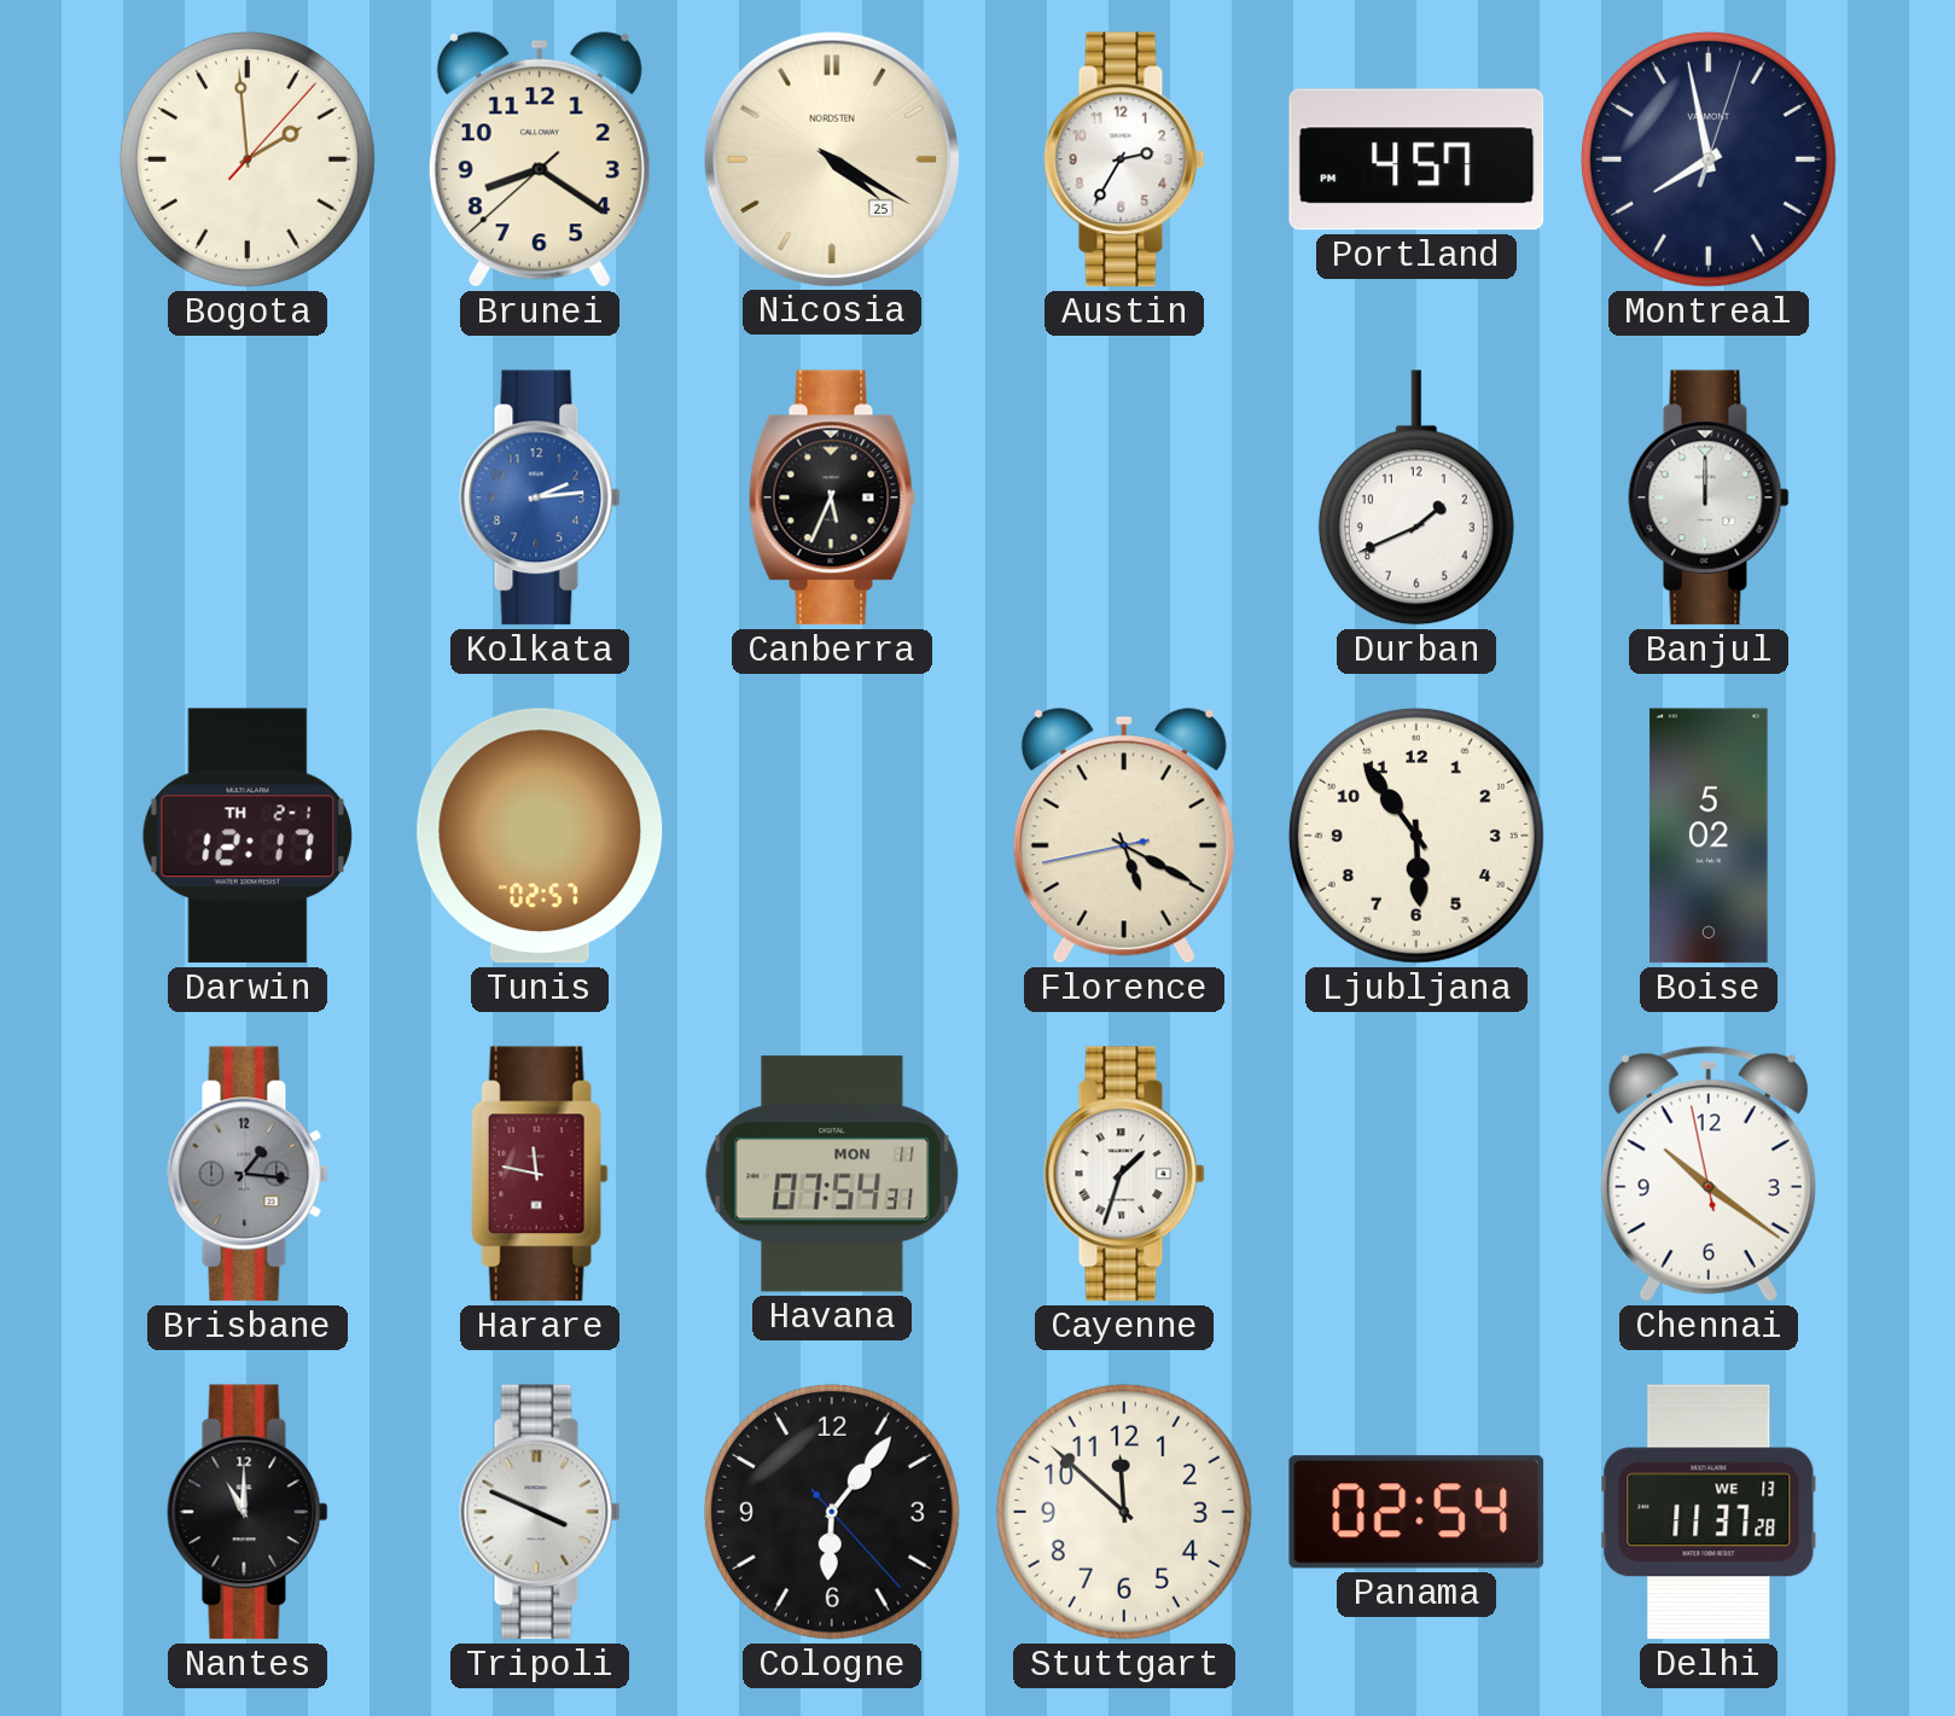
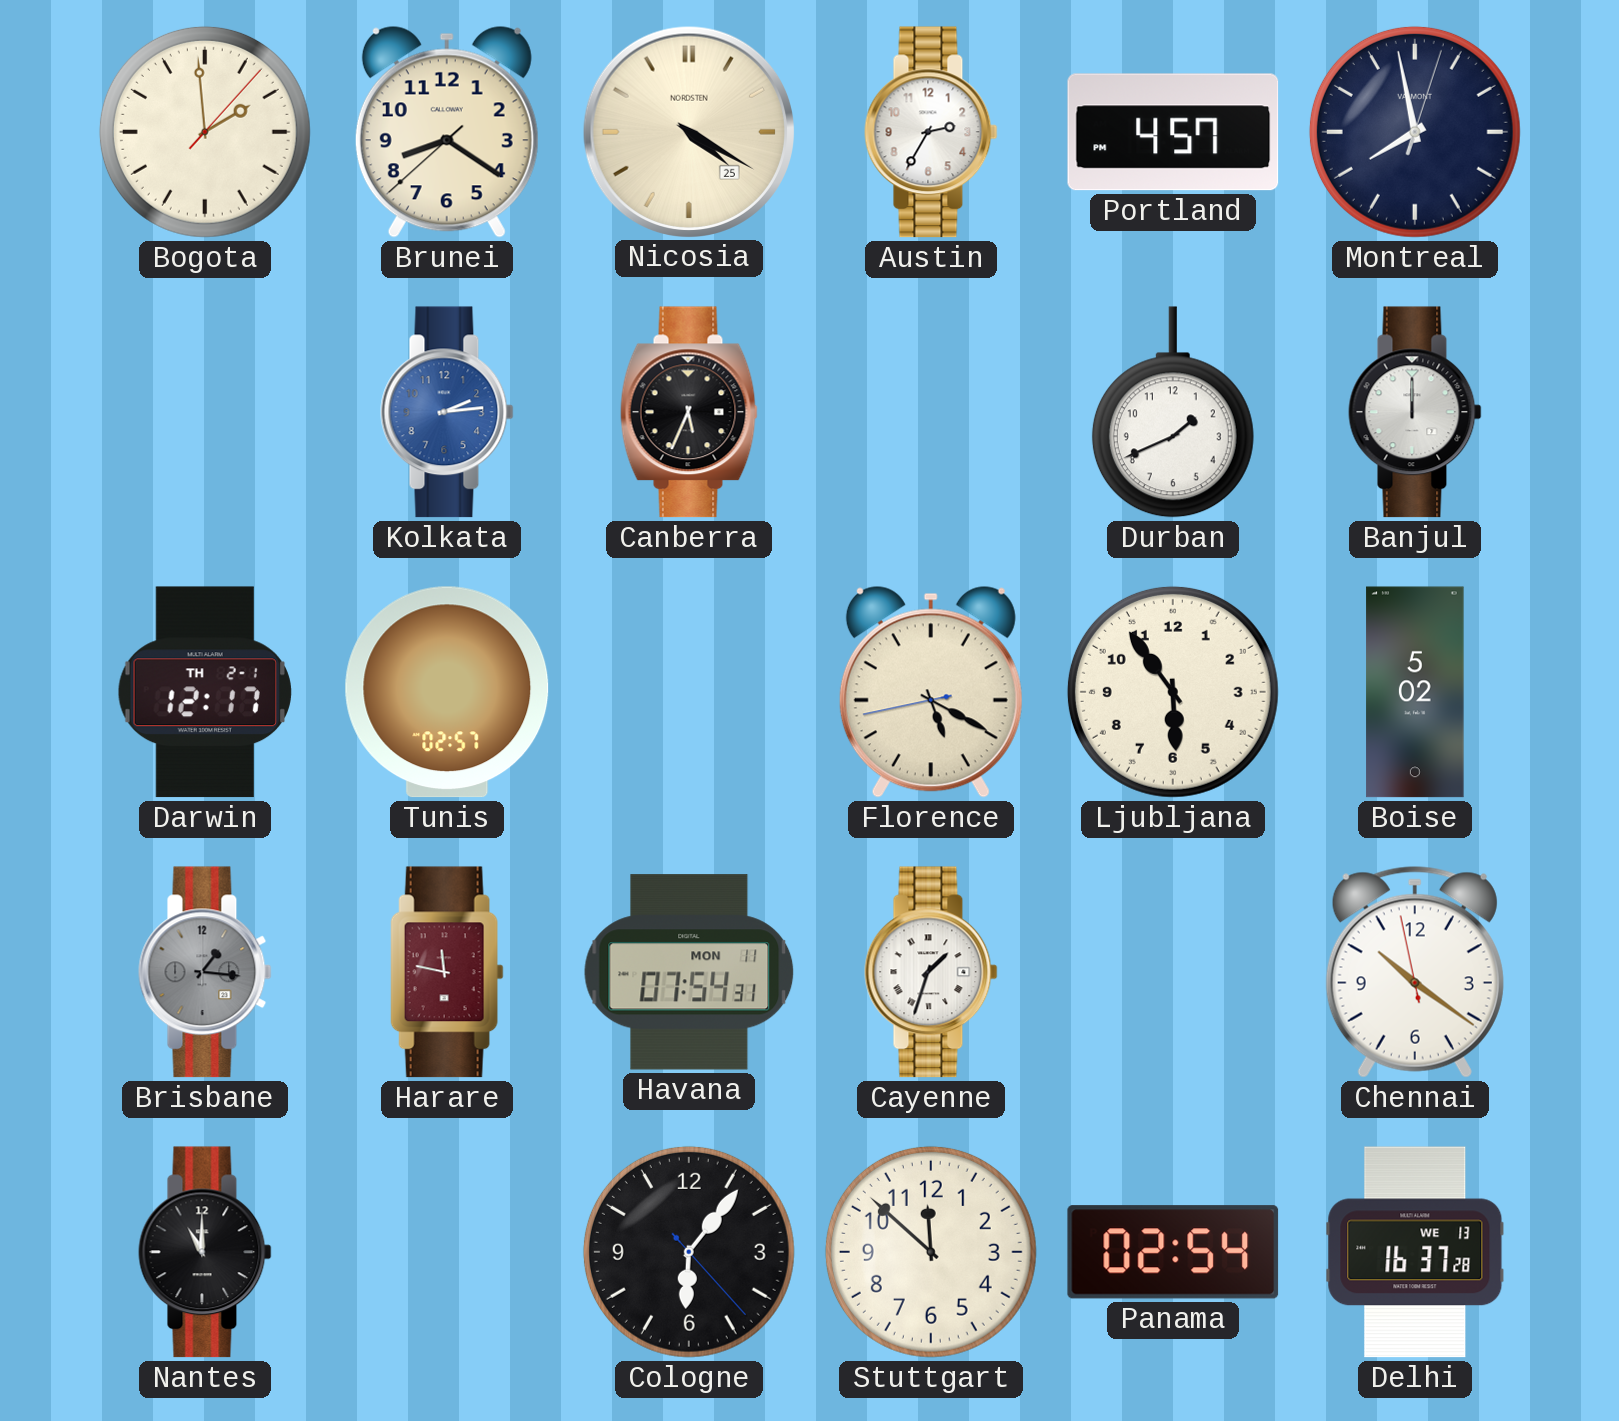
Tripoli: 3:49 -> none
Delhi: 11:37 -> 16:37
